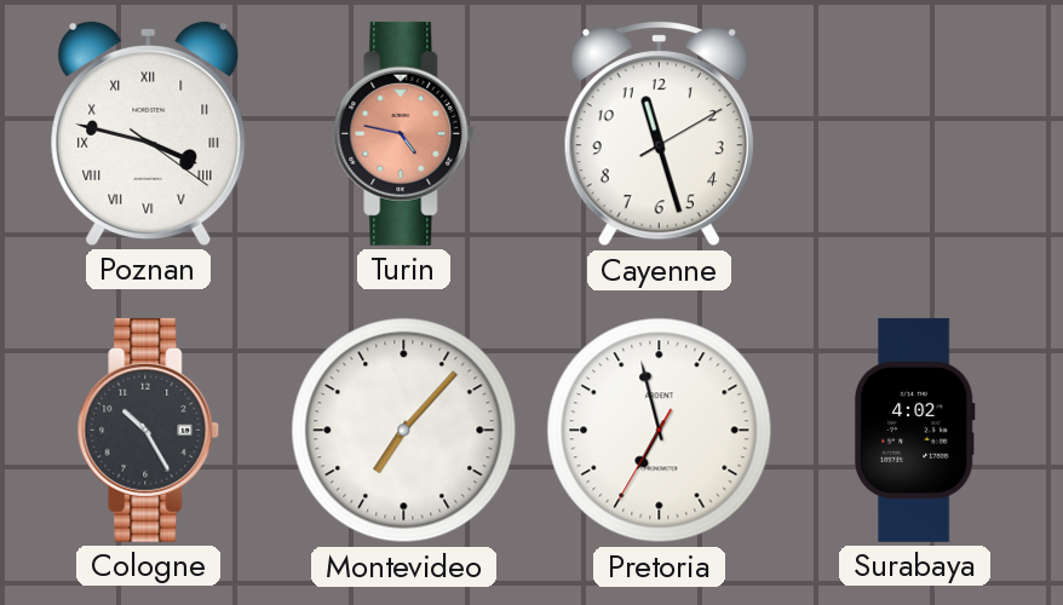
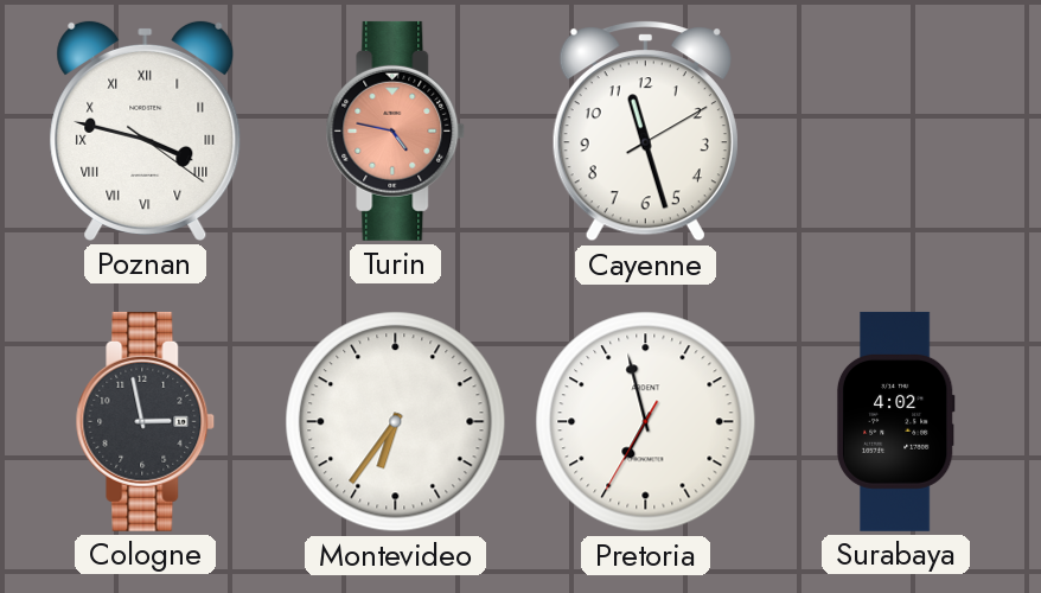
Cologne: 10:25 -> 2:58
Montevideo: 7:07 -> 6:36
